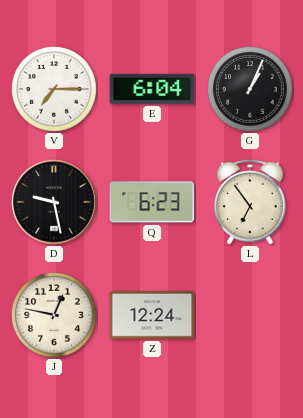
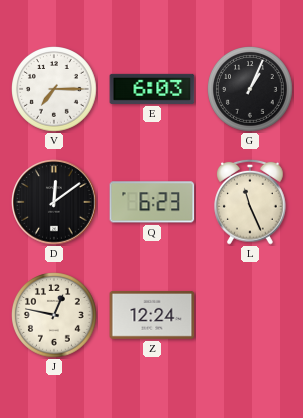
E: 6:04 -> 6:03
D: 9:28 -> 12:09
L: 6:54 -> 11:26
